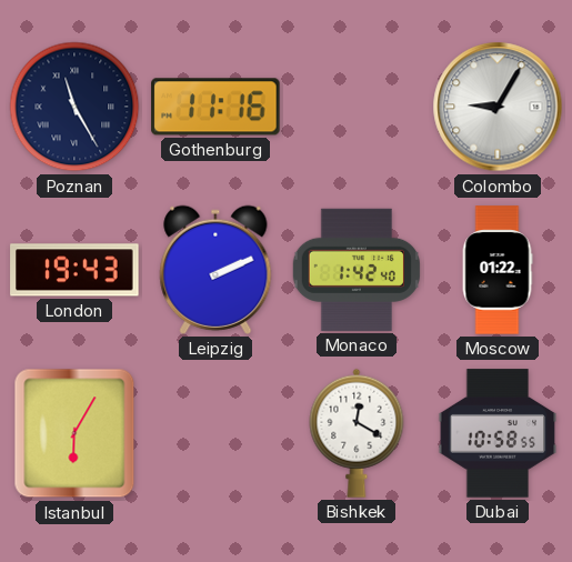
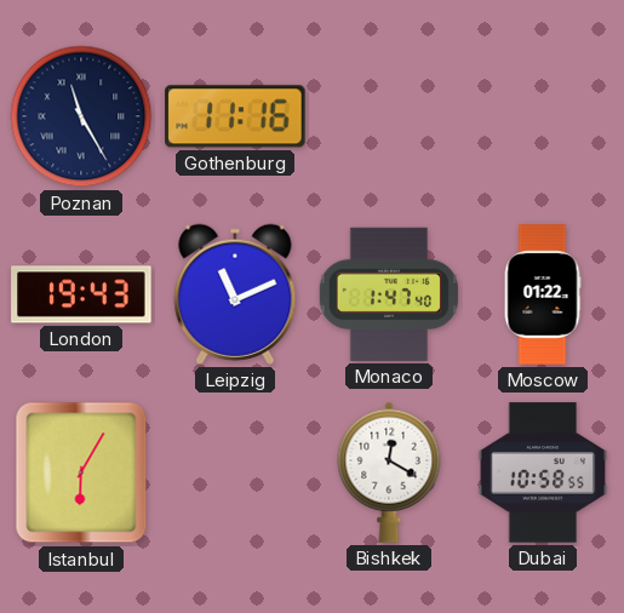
Colombo: 9:05 -> none
Leipzig: 2:11 -> 11:11
Monaco: 1:42 -> 1:47
